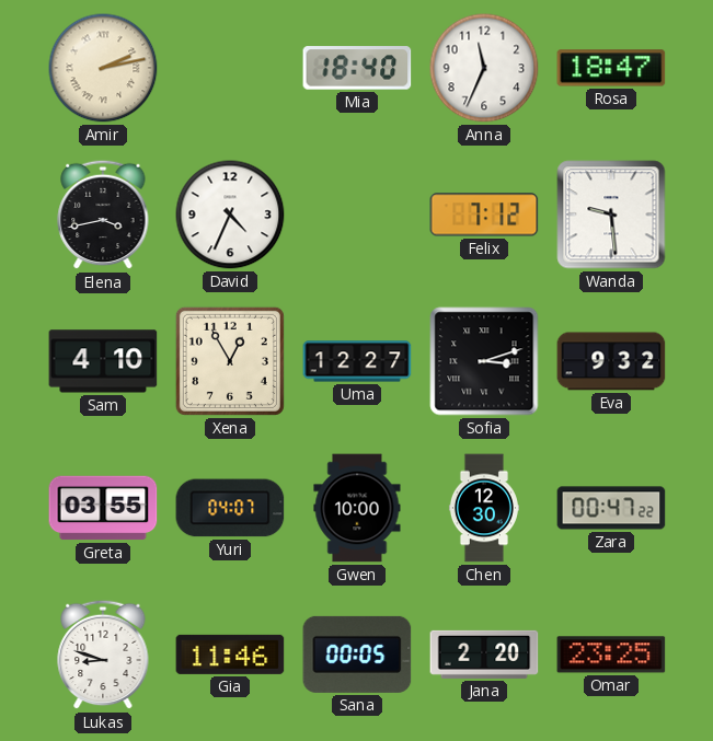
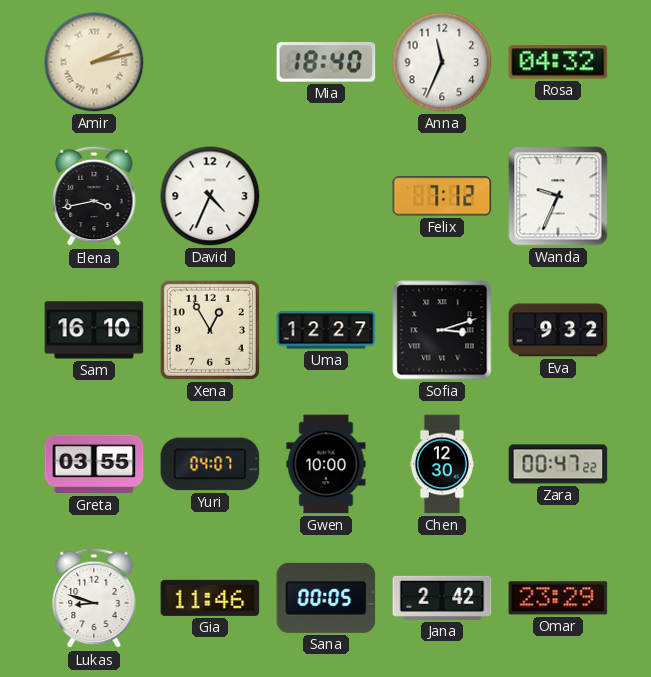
Rosa: 18:47 -> 04:32
Wanda: 9:29 -> 9:34
Sam: 4:10 -> 16:10
Jana: 2:20 -> 2:42
Omar: 23:25 -> 23:29
